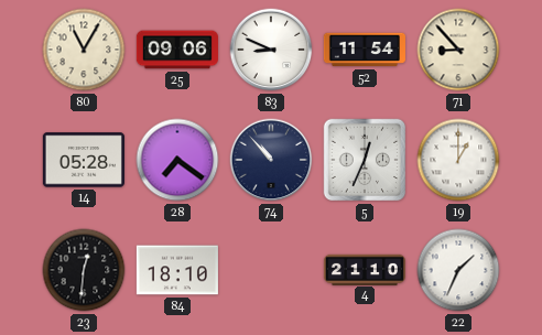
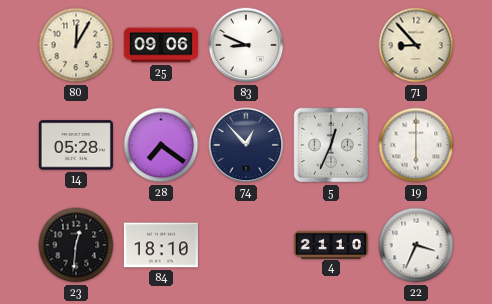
80: 11:05 -> 12:05
52: 11:54 -> none
74: 10:53 -> 12:53
19: 1:00 -> 6:00
22: 1:34 -> 3:34
